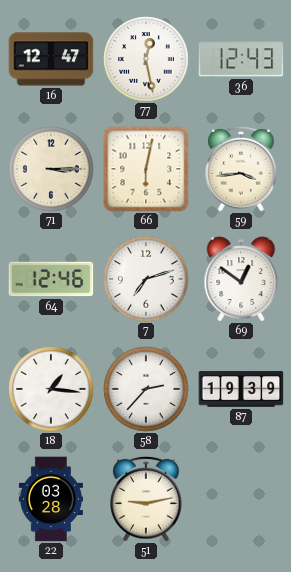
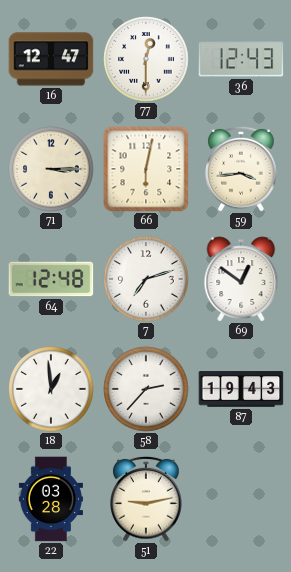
77: 12:28 -> 12:30
64: 12:46 -> 12:48
18: 1:16 -> 12:59
87: 19:39 -> 19:43
